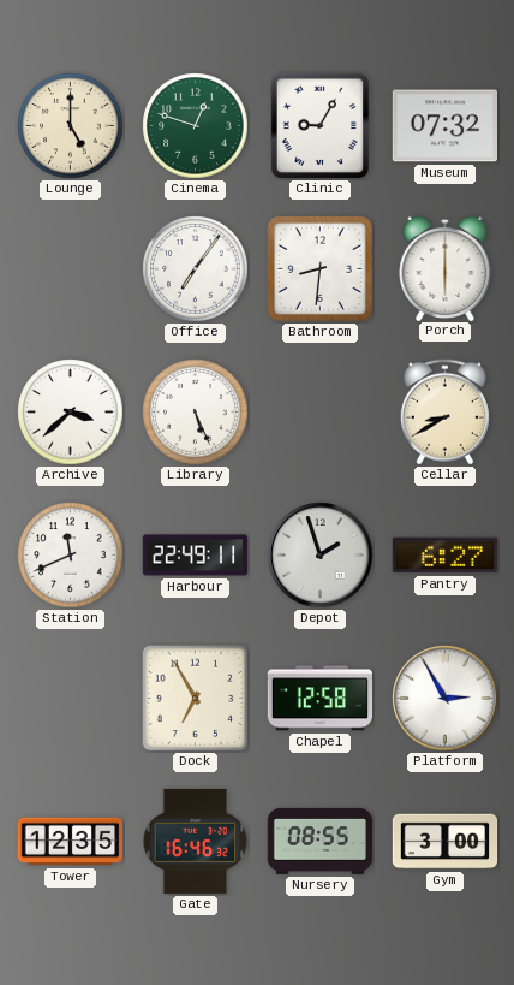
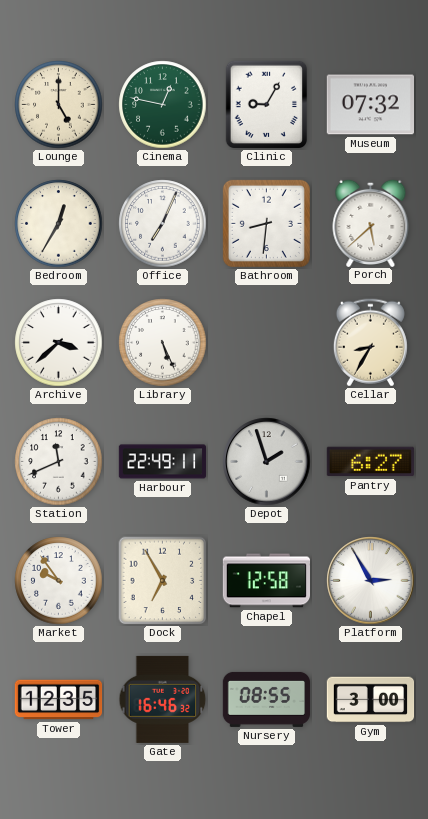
Cinema: 12:48 -> 12:47
Bedroom: none -> 12:35
Office: 7:06 -> 7:04
Porch: 6:00 -> 5:38
Cellar: 8:40 -> 8:35
Market: none -> 9:54
